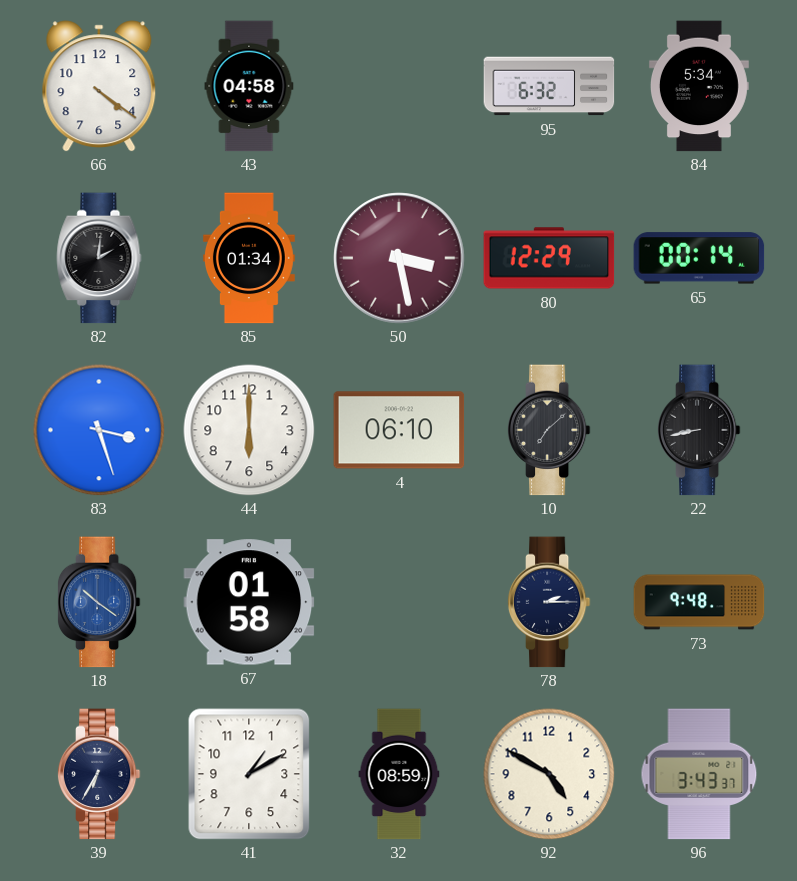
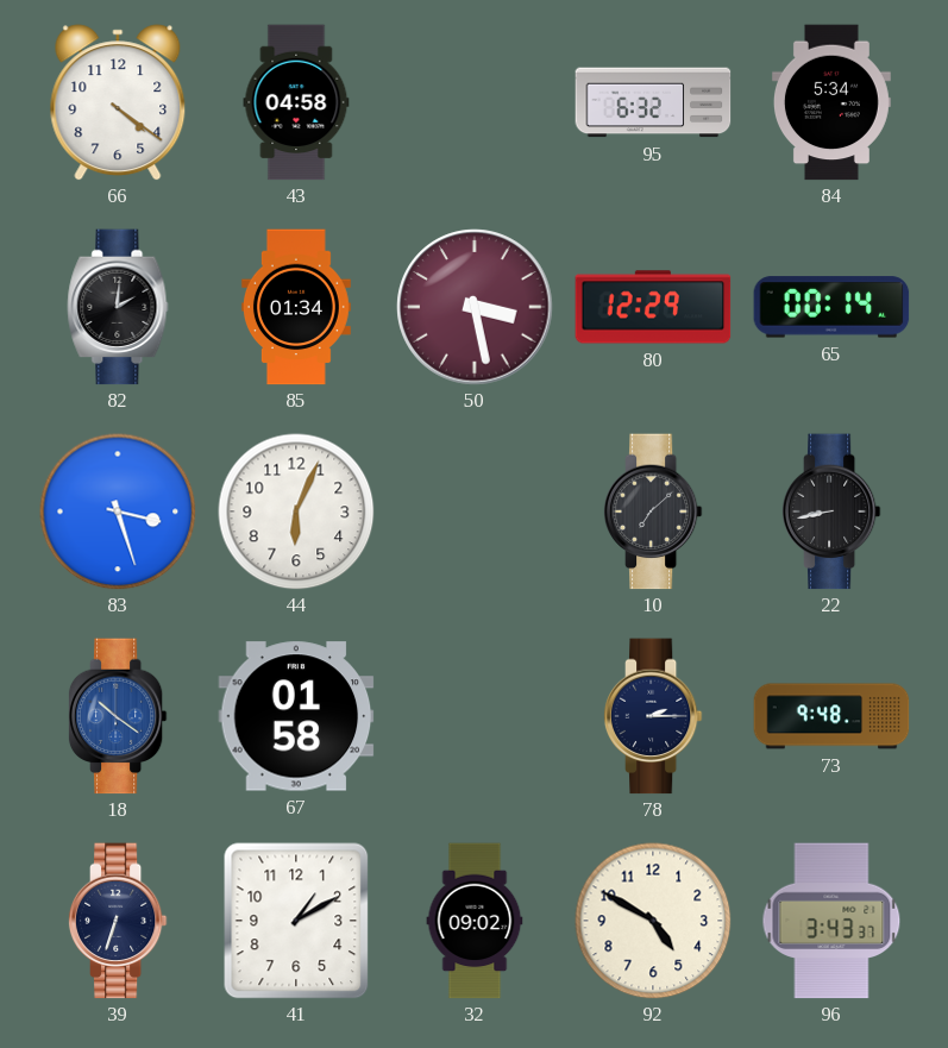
44: 6:00 -> 6:04
4: 06:10 -> none
39: 6:35 -> 6:33
32: 08:59 -> 09:02
